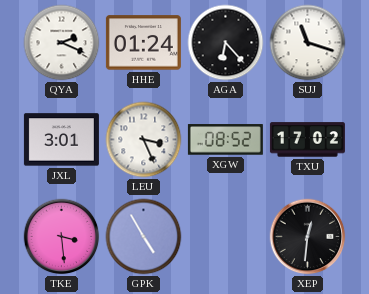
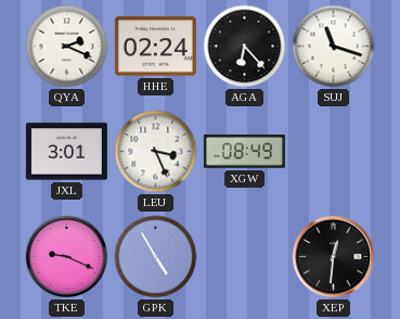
HHE: 01:24 -> 02:24
XGW: 08:52 -> 08:49
TXU: 17:02 -> none
TKE: 3:29 -> 9:19
